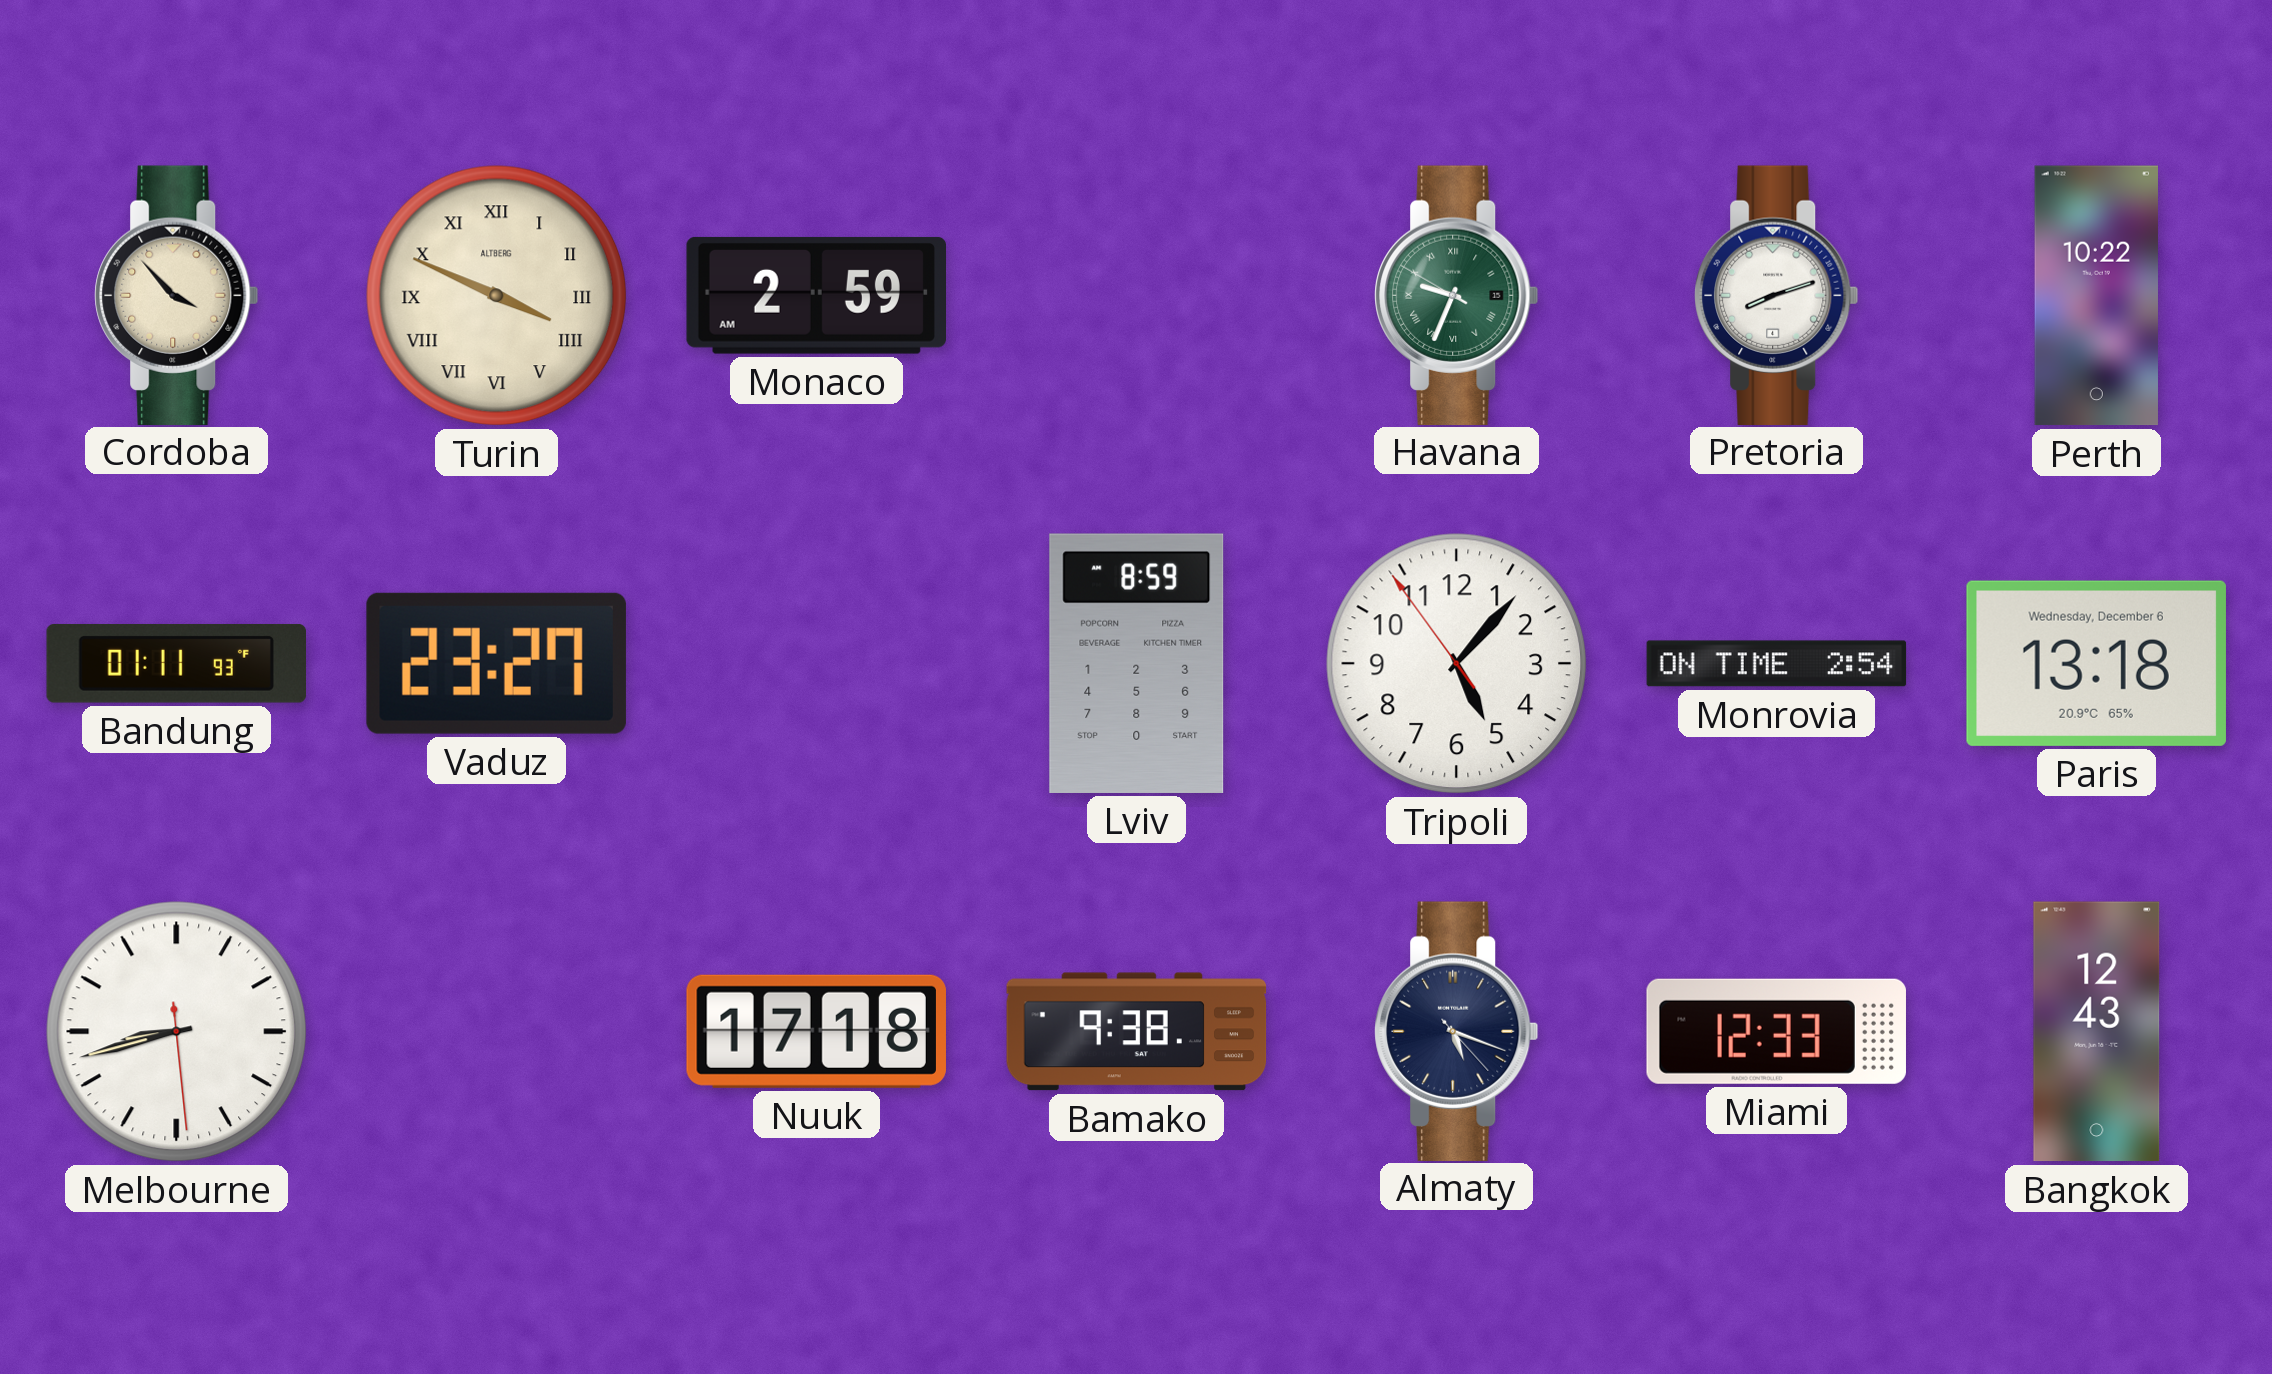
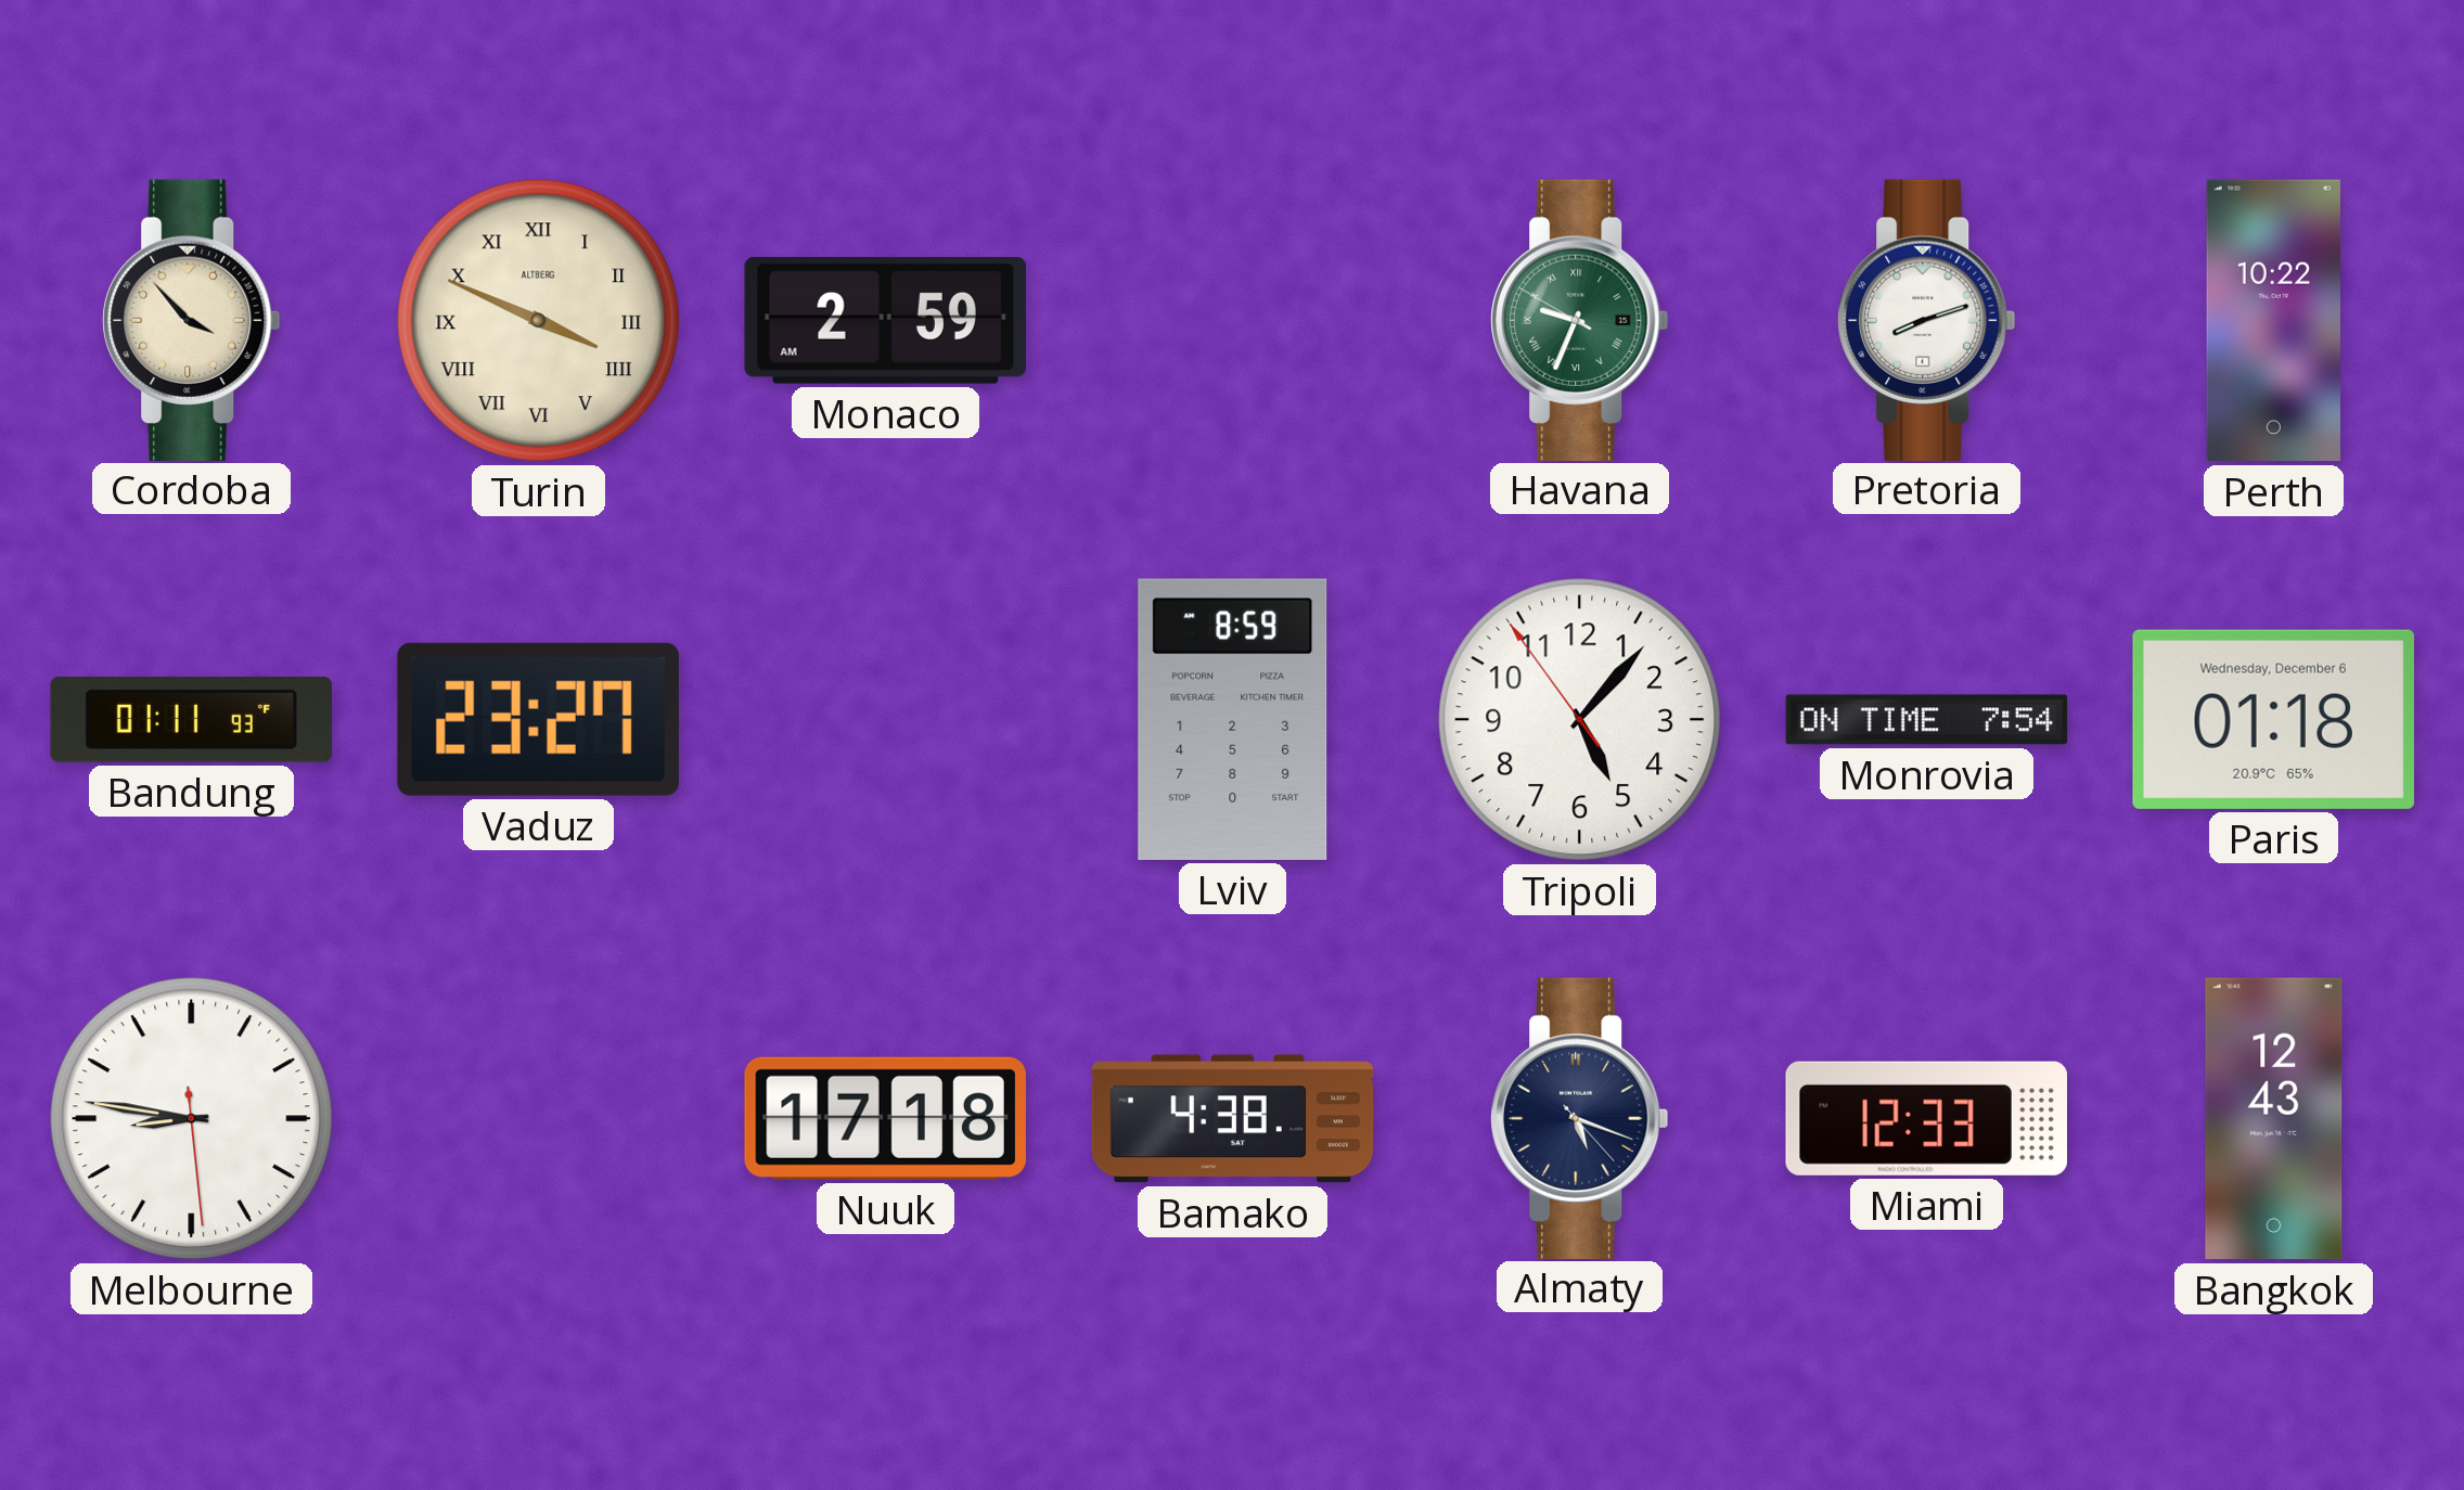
Monrovia: 2:54 -> 7:54
Paris: 13:18 -> 01:18
Melbourne: 8:42 -> 8:46
Bamako: 9:38 -> 4:38
